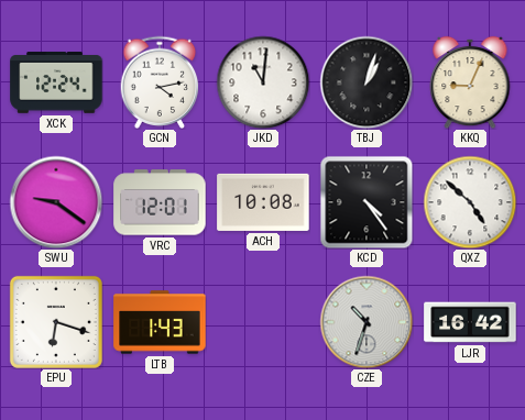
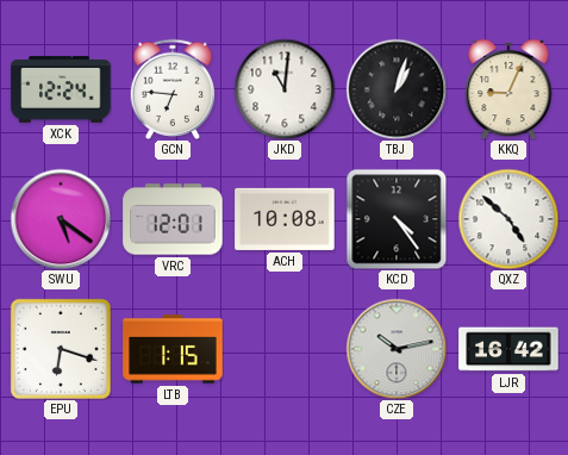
GCN: 4:13 -> 6:46
SWU: 9:21 -> 5:21
LTB: 1:43 -> 1:15
CZE: 10:33 -> 10:13
